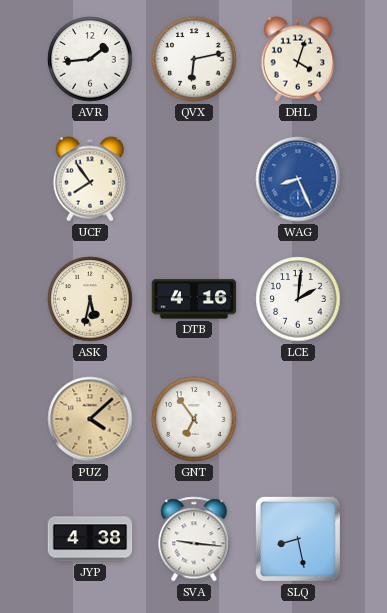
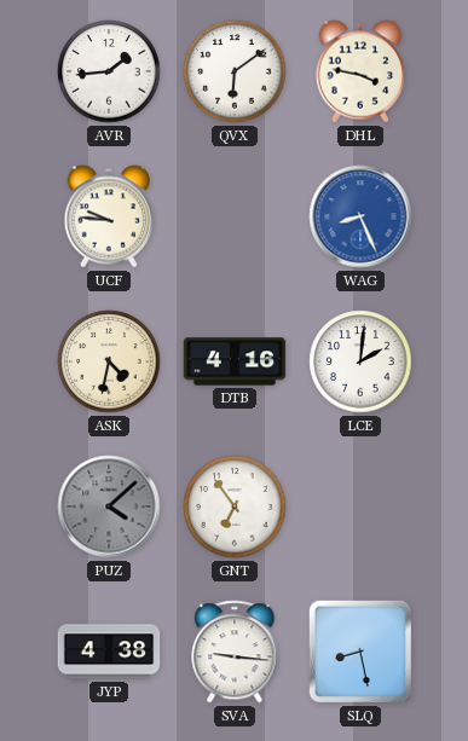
QVX: 6:13 -> 6:09
DHL: 4:03 -> 3:47
UCF: 7:54 -> 9:46
ASK: 5:32 -> 4:32
PUZ dial: champagne -> grey
